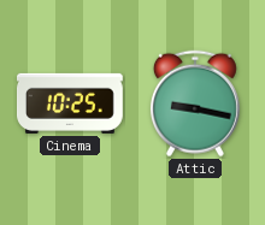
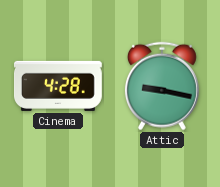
Cinema: 10:25 -> 4:28
